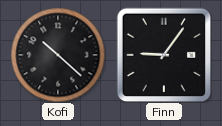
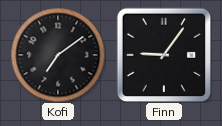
Kofi: 10:22 -> 7:09
